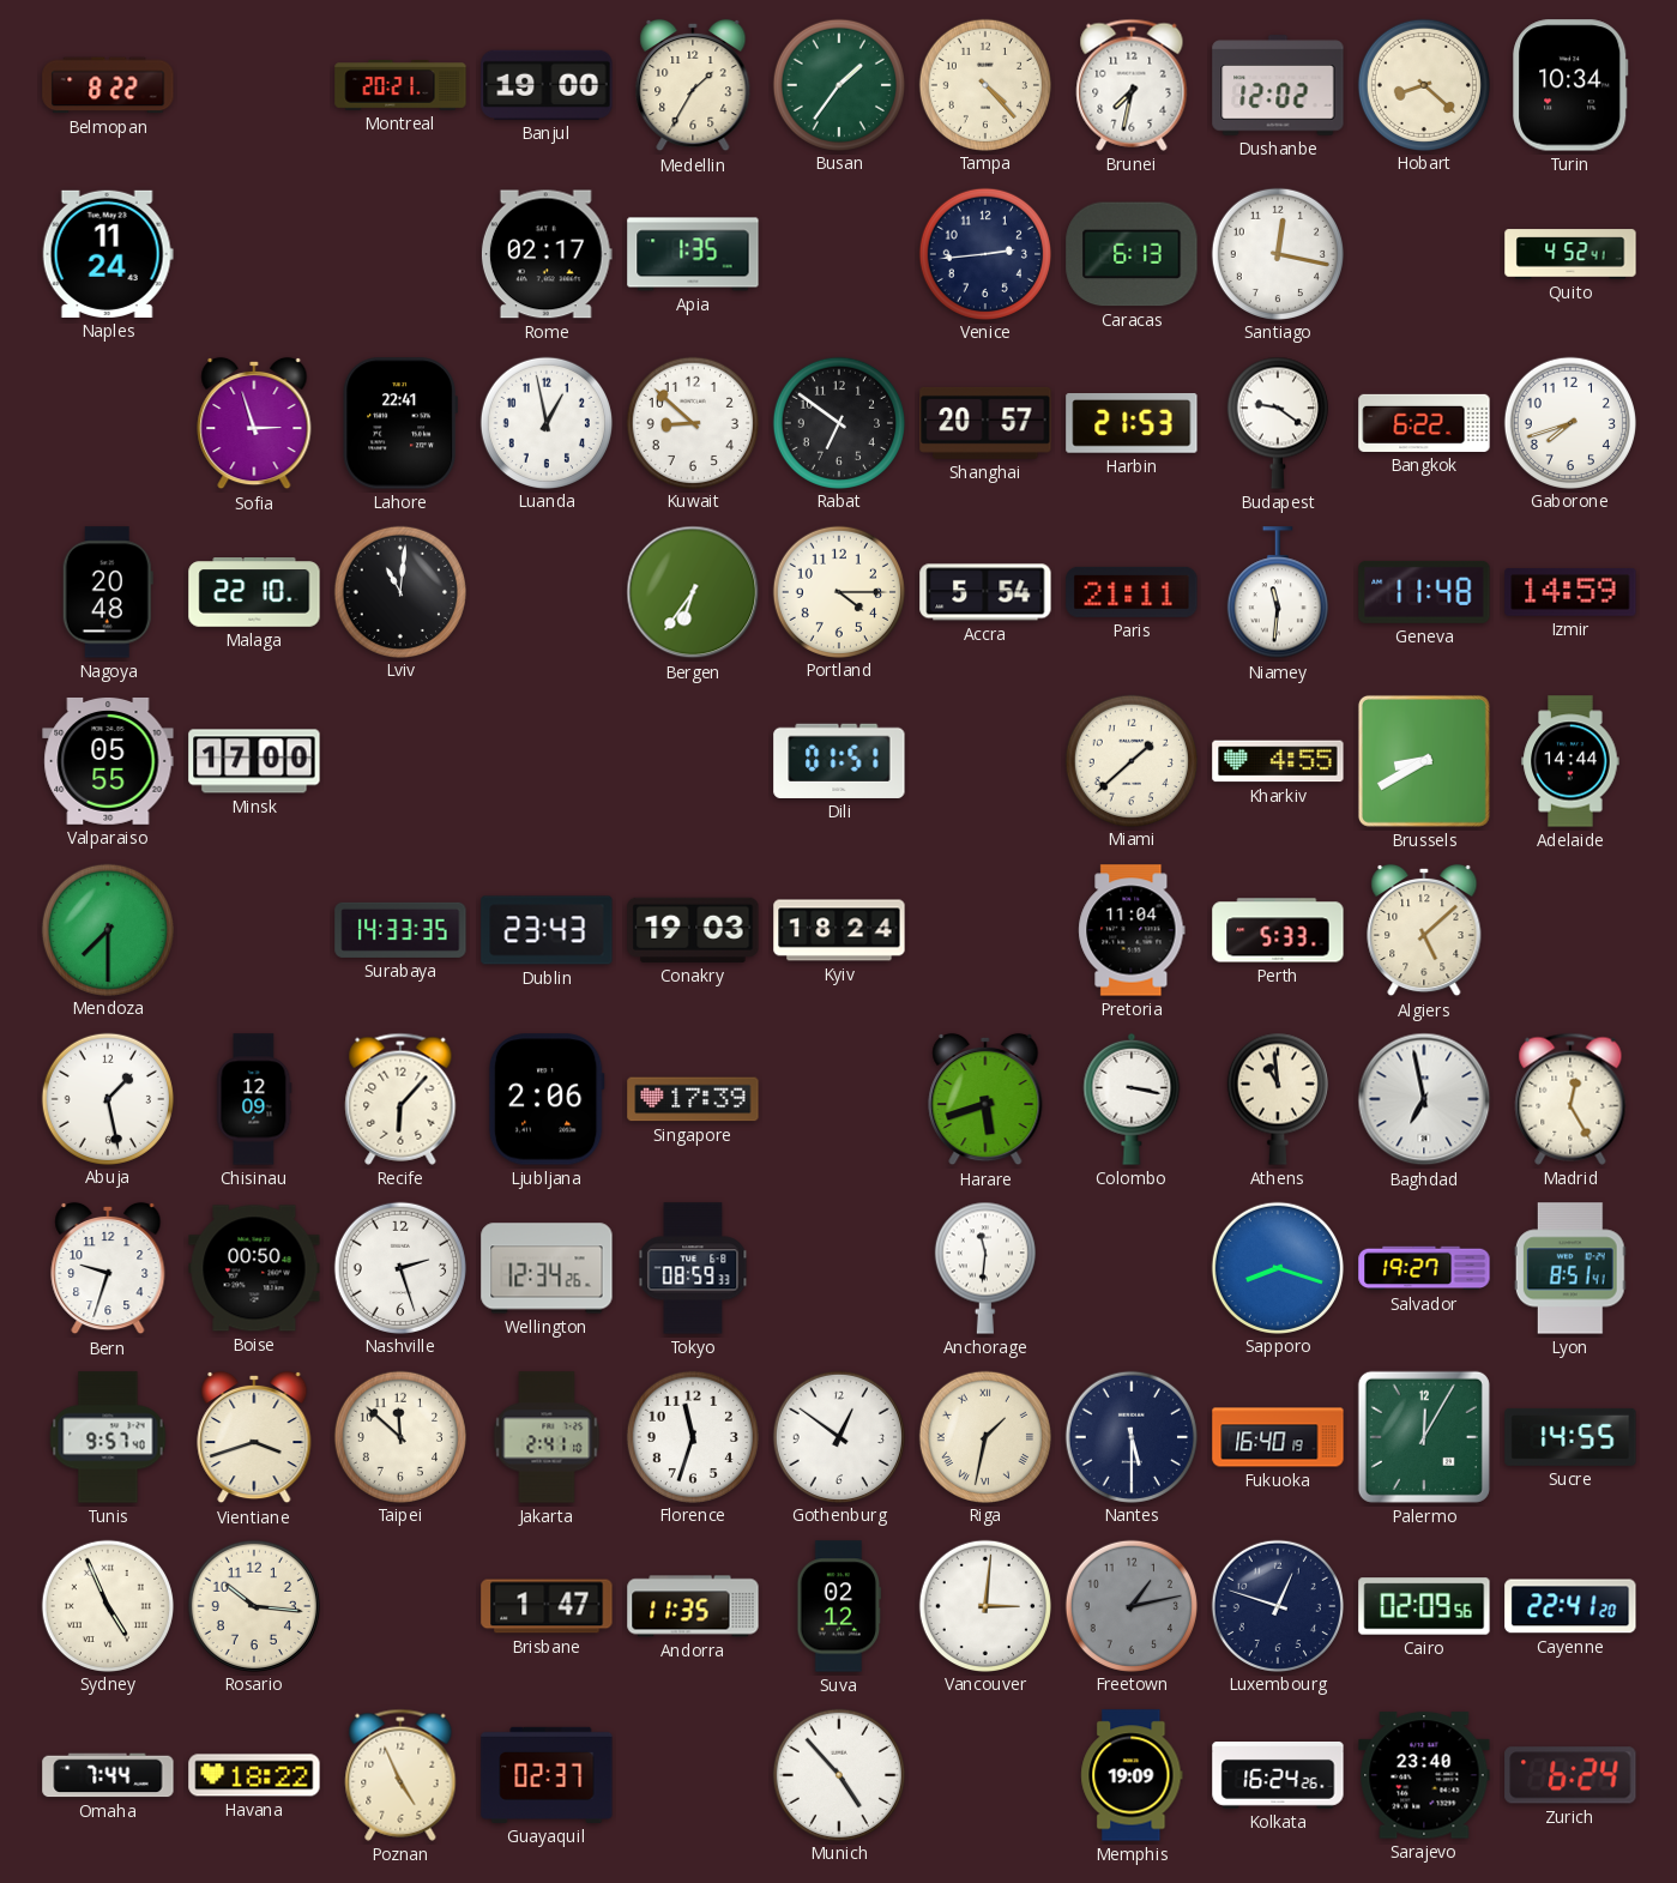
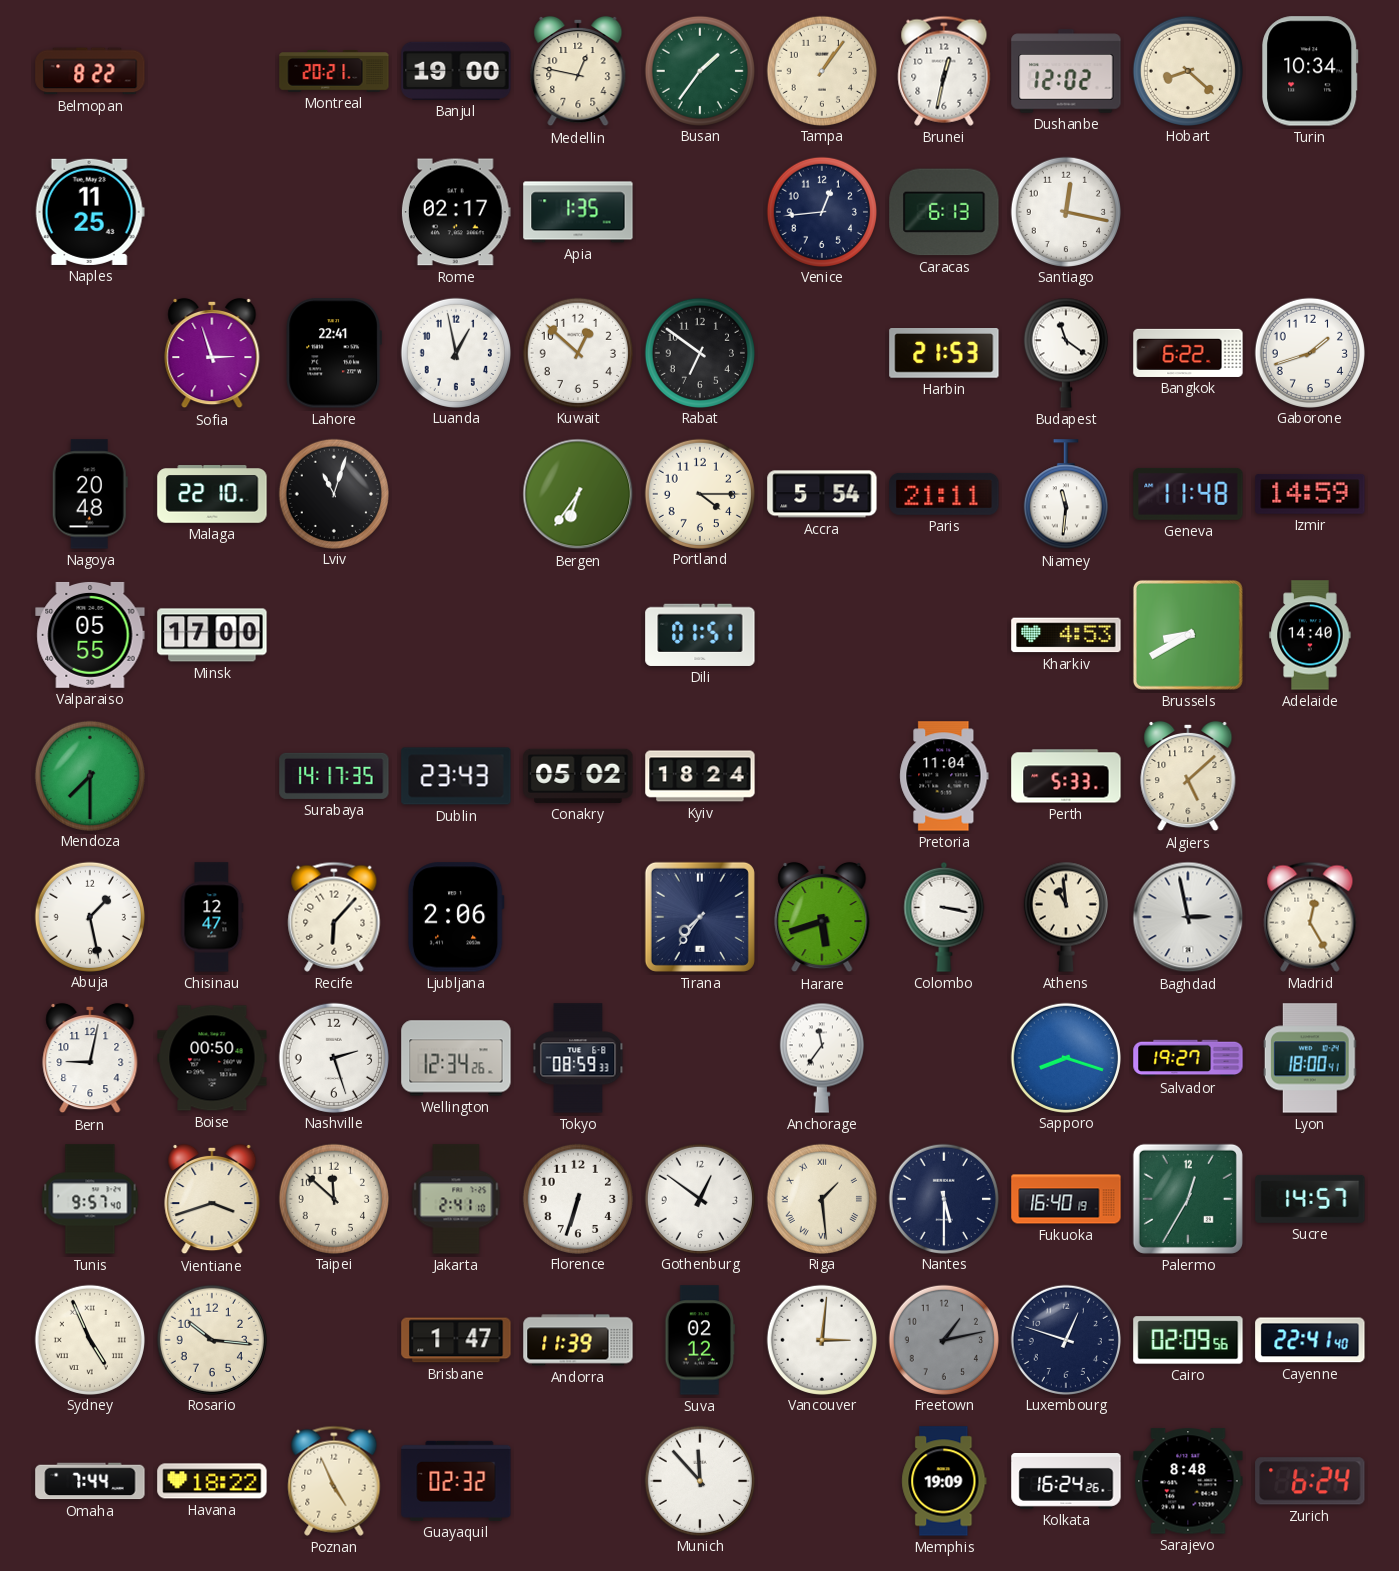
Medellin: 1:35 -> 12:47
Tampa: 4:23 -> 1:06
Brunei: 7:32 -> 12:32
Naples: 11:24 -> 11:25
Venice: 2:44 -> 12:44
Quito: 4:52 -> none
Kuwait: 8:52 -> 12:52
Shanghai: 20:57 -> none
Budapest: 9:21 -> 11:21
Gaborone: 7:42 -> 1:42
Lviv: 11:01 -> 11:03
Miami: 1:38 -> none
Kharkiv: 4:55 -> 4:53
Adelaide: 14:44 -> 14:40
Surabaya: 14:33 -> 14:17
Conakry: 19:03 -> 05:02
Chisinau: 12:09 -> 12:47
Singapore: 17:39 -> none
Tirana: none -> 7:36
Baghdad: 6:58 -> 2:58
Bern: 9:33 -> 9:02
Anchorage: 11:31 -> 11:36
Lyon: 8:51 -> 18:00
Florence: 11:33 -> 6:33
Riga: 1:32 -> 1:29
Palermo: 12:05 -> 12:35
Sucre: 14:55 -> 14:57
Andorra: 11:35 -> 11:39
Cayenne: 22:41:20 -> 22:41:40
Guayaquil: 02:37 -> 02:32
Munich: 4:53 -> 11:53
Sarajevo: 23:40 -> 8:48
